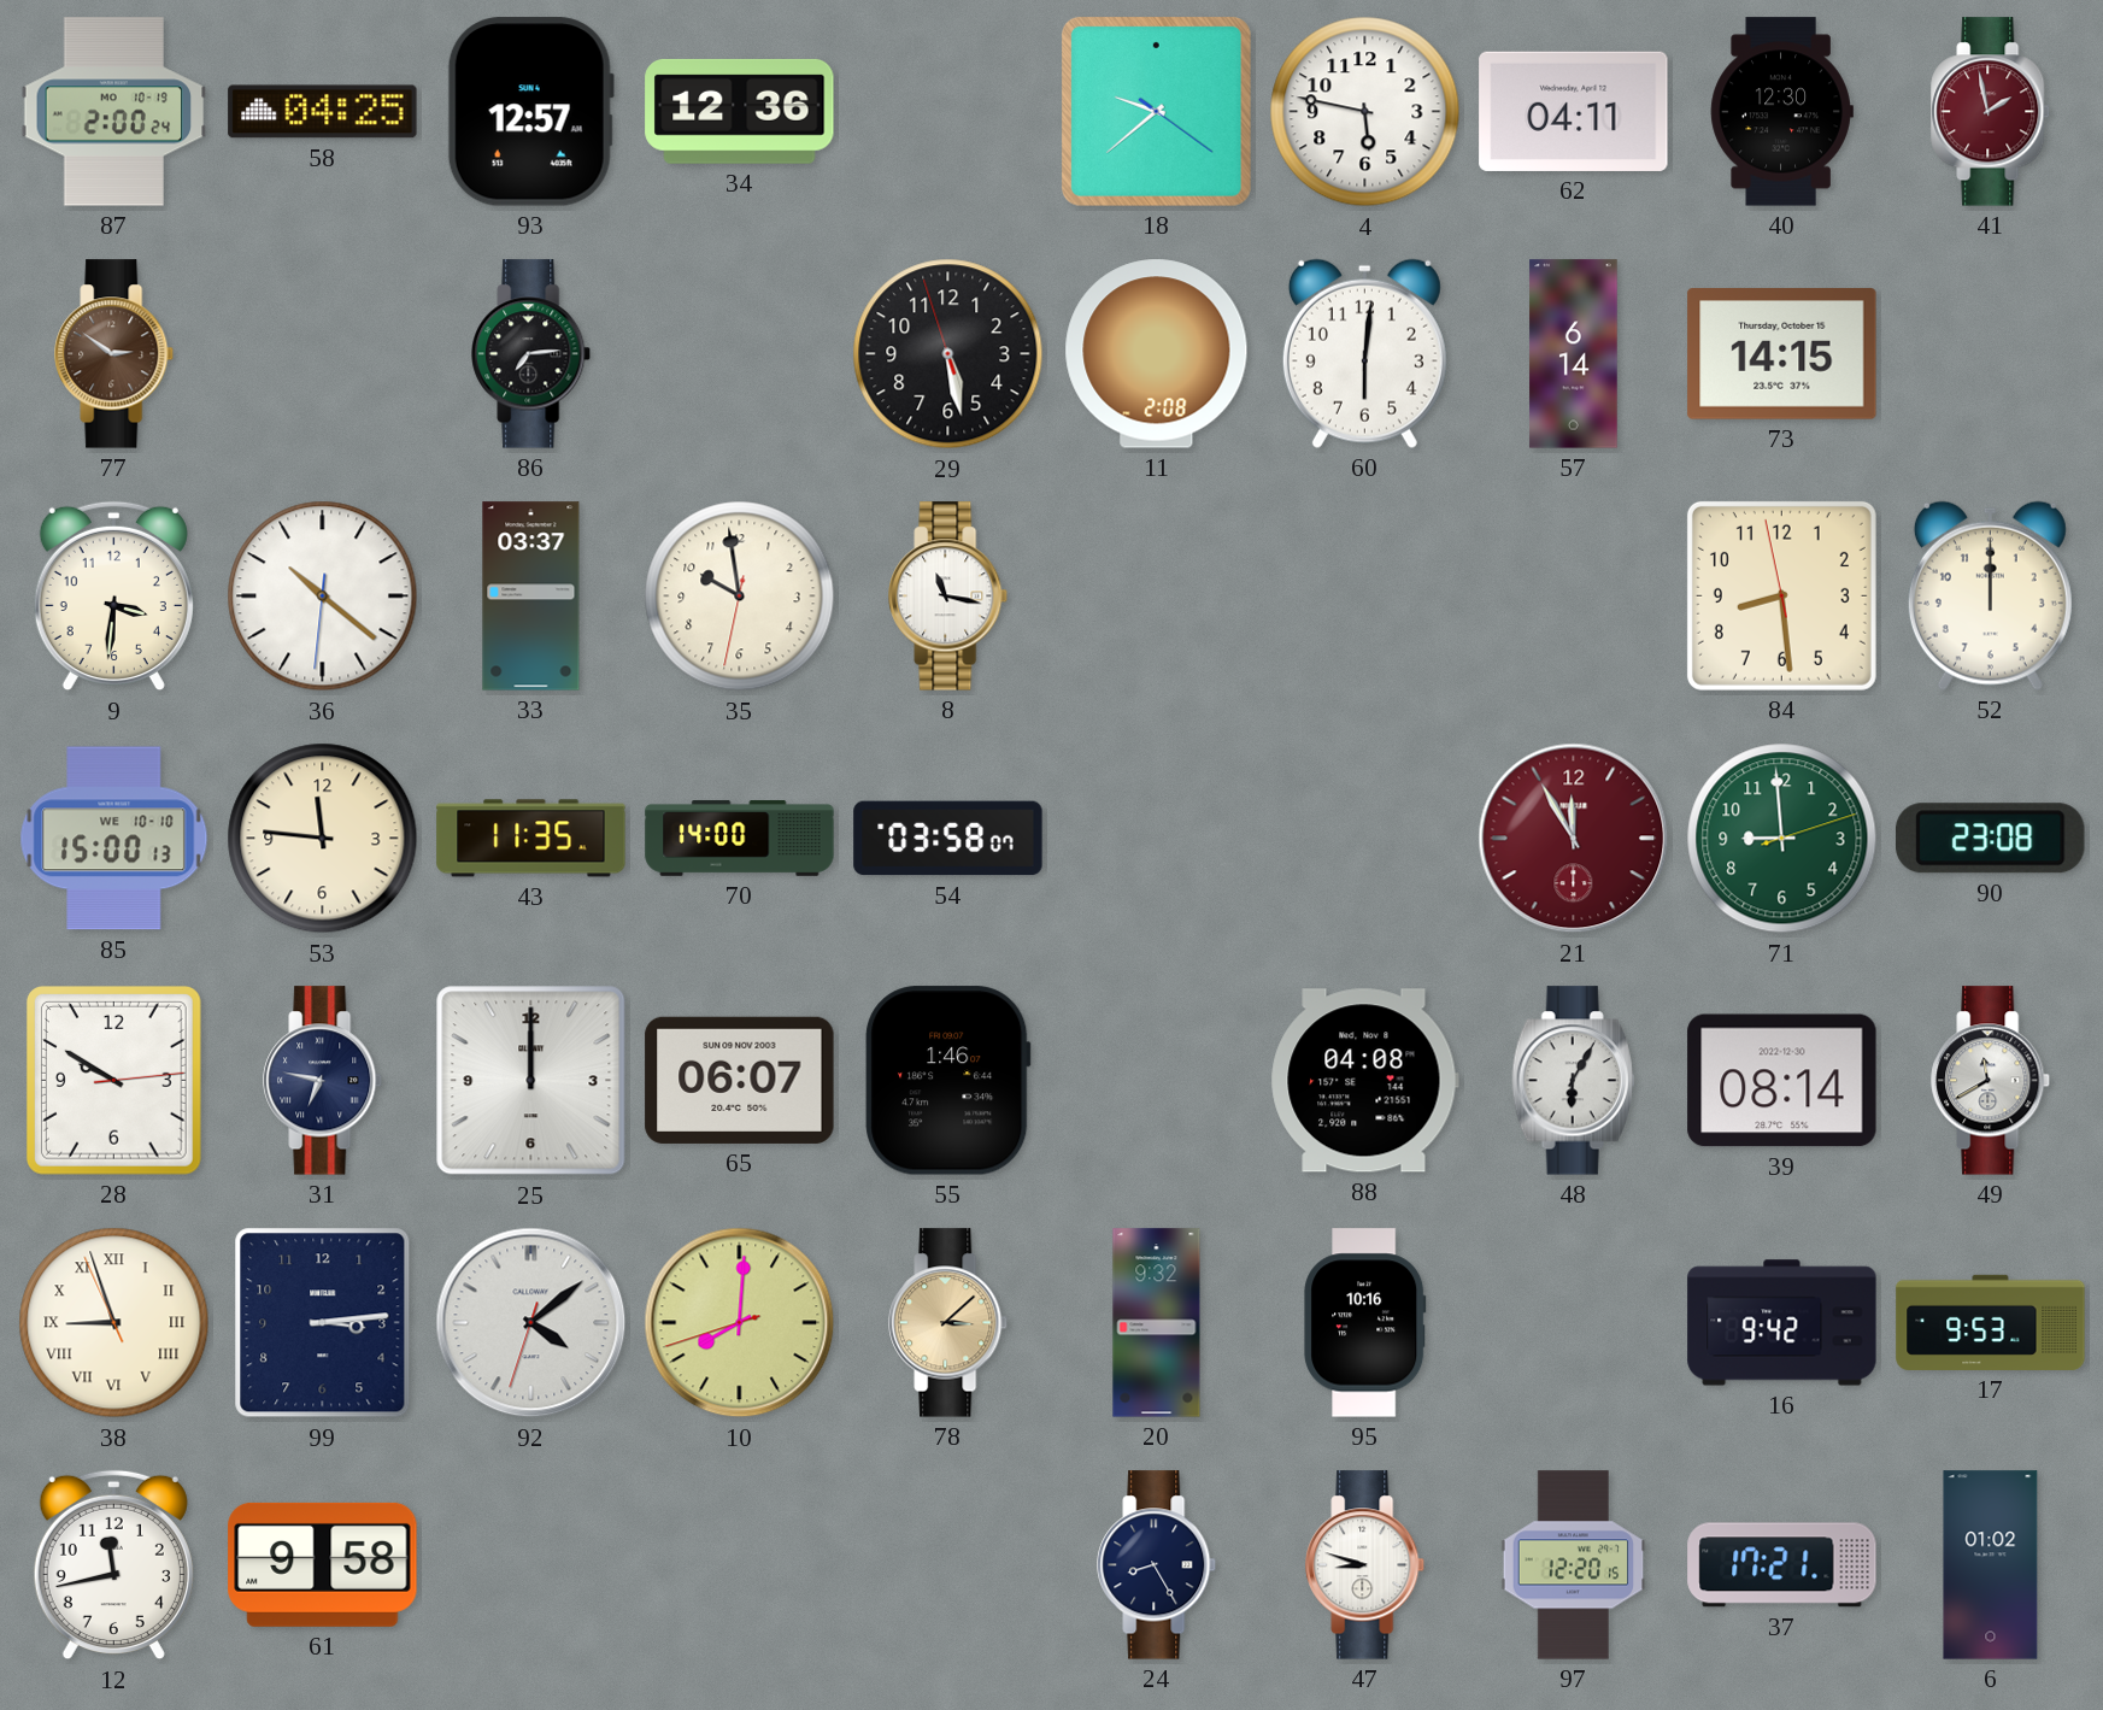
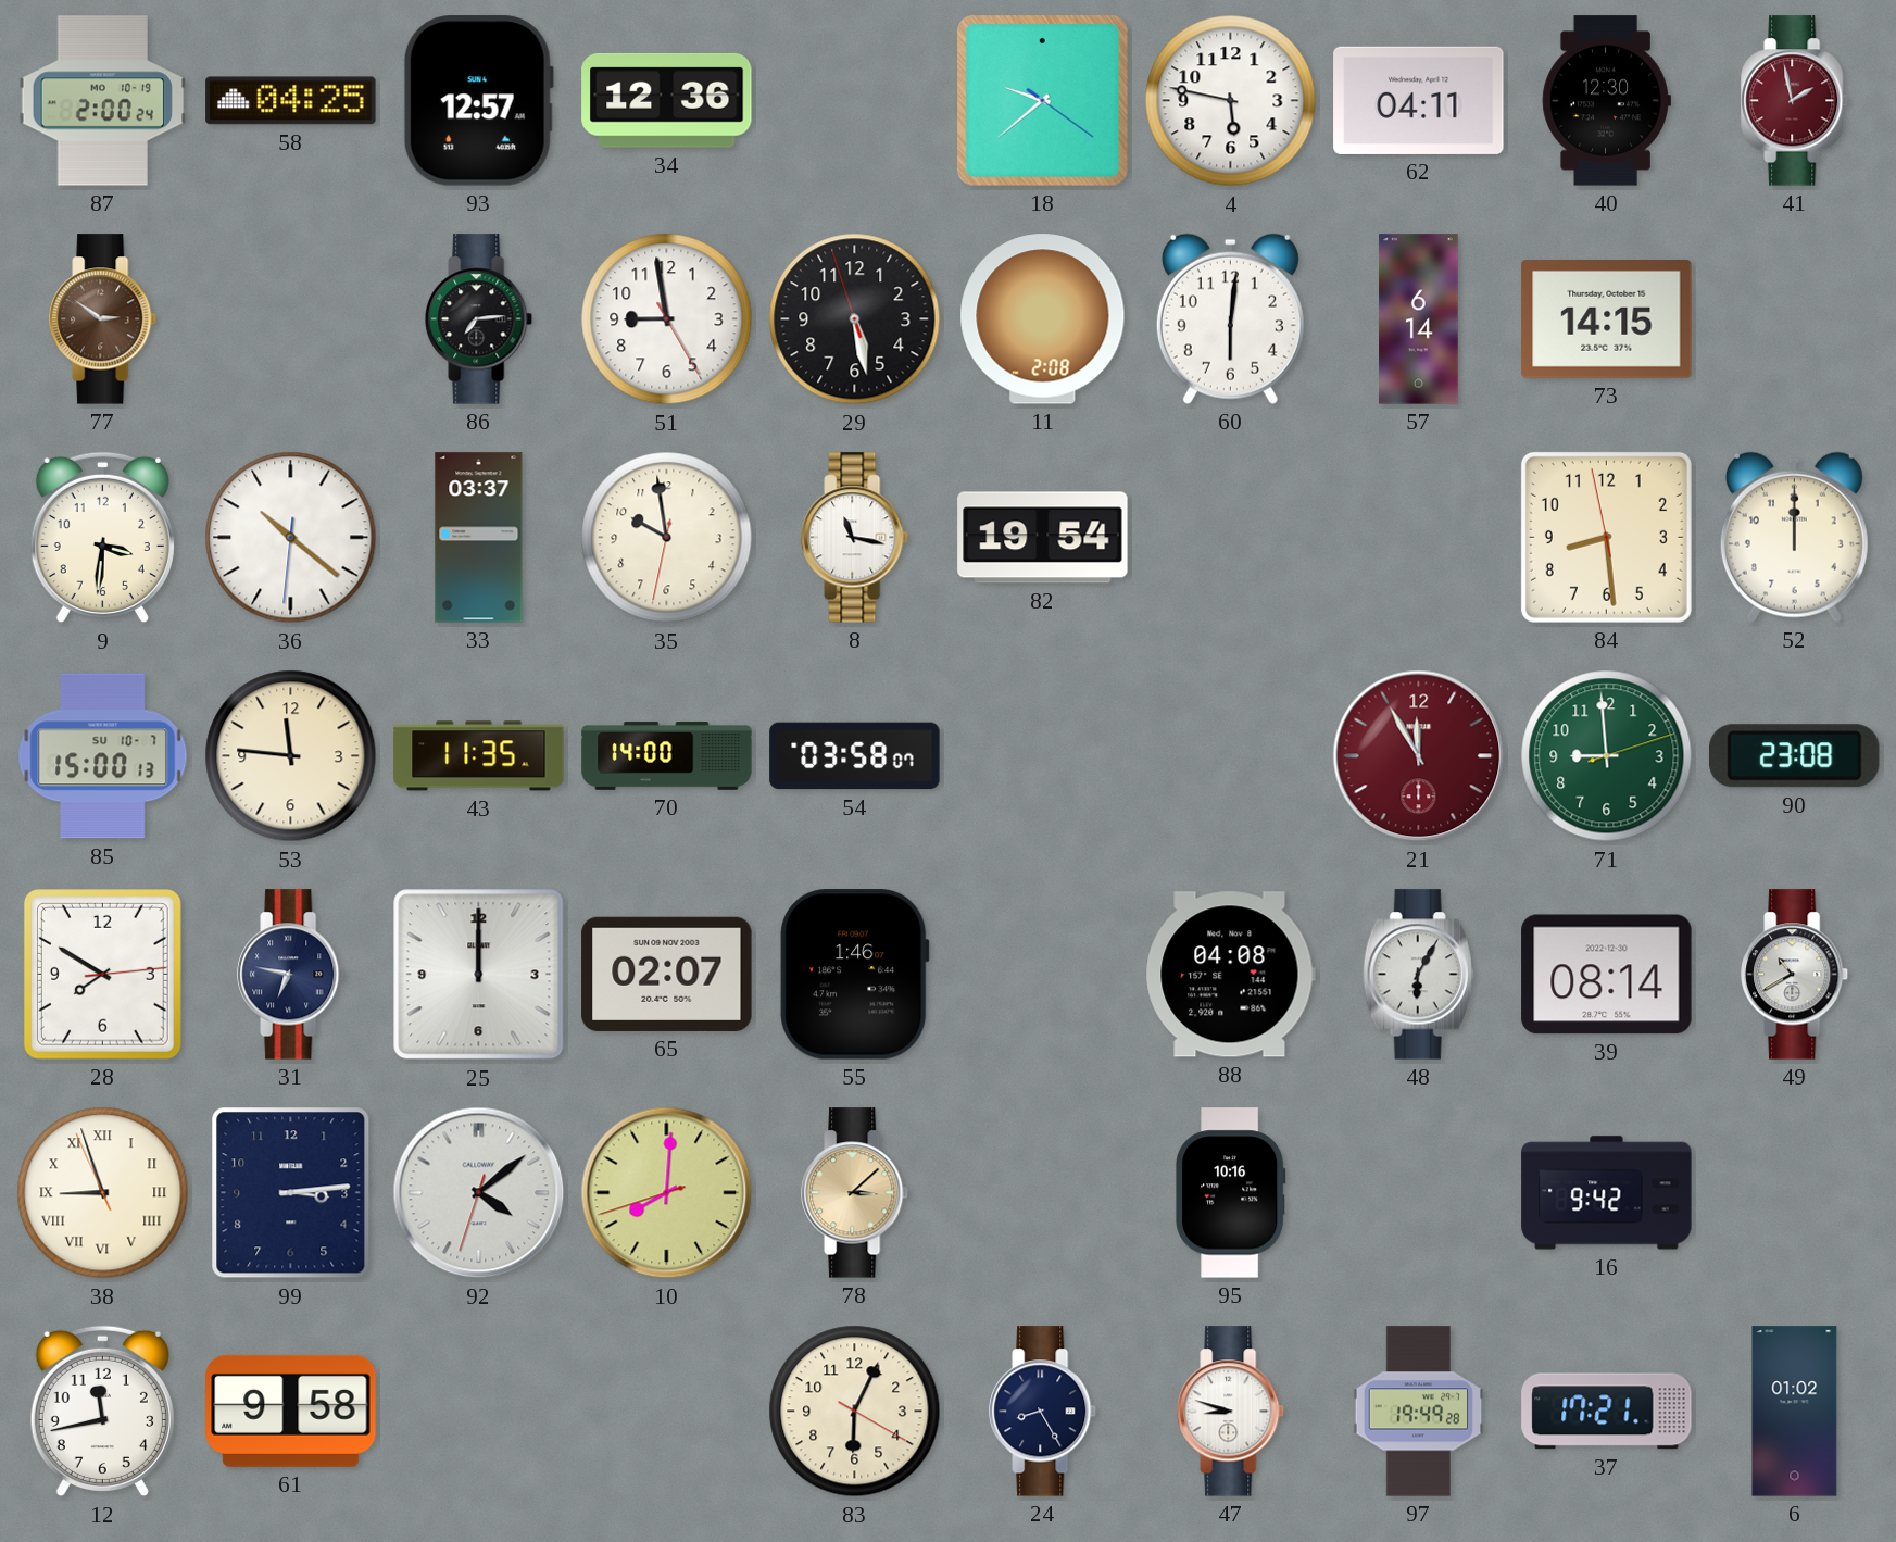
51: none -> 8:58
82: none -> 19:54
85 date: WE 10-10 -> SU 10-7
28: 9:50 -> 7:50
65: 06:07 -> 02:07
49: 11:40 -> 10:40
20: 9:32 -> none
17: 9:53 -> none
83: none -> 6:04
97: 12:20 -> 19:49
